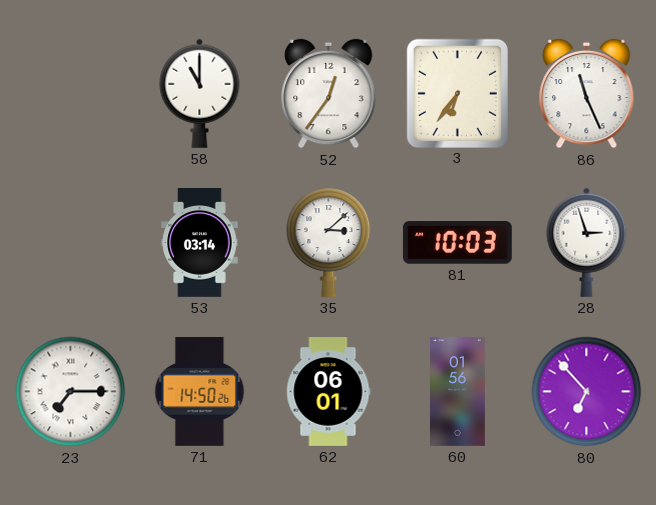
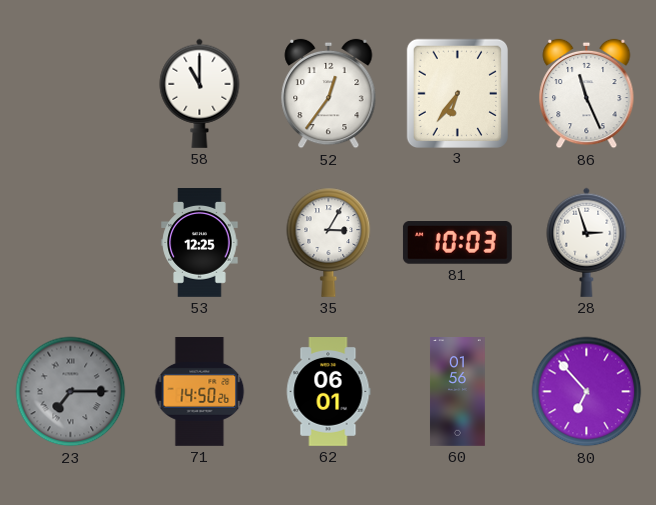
53: 03:14 -> 12:25
35: 3:08 -> 3:05
23 dial: white -> grey
